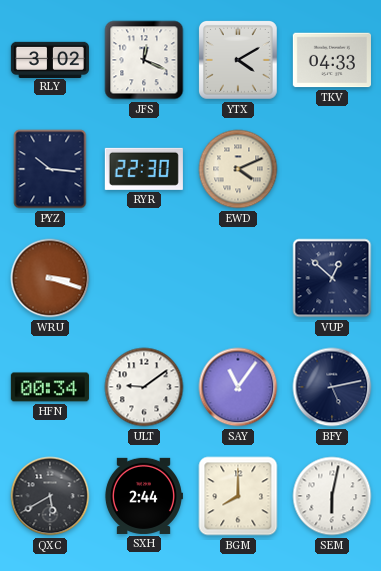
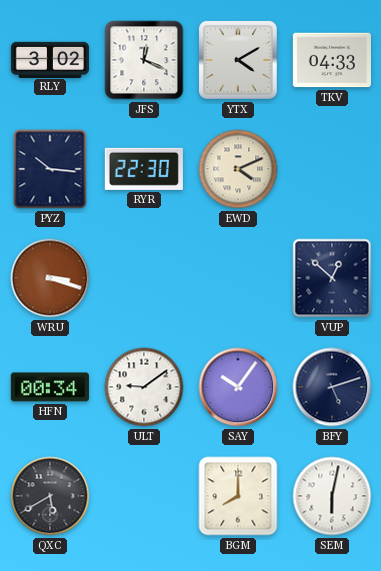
SAY: 11:06 -> 10:06
BFY: 5:13 -> 5:12
SXH: 2:44 -> none
